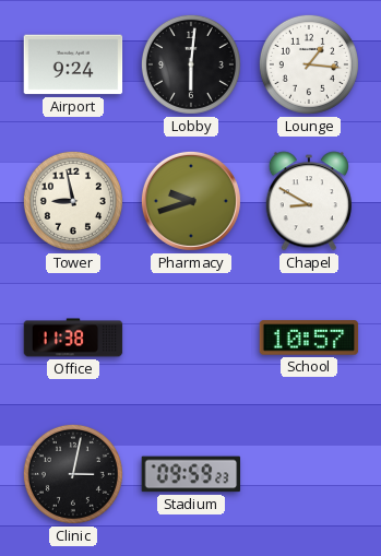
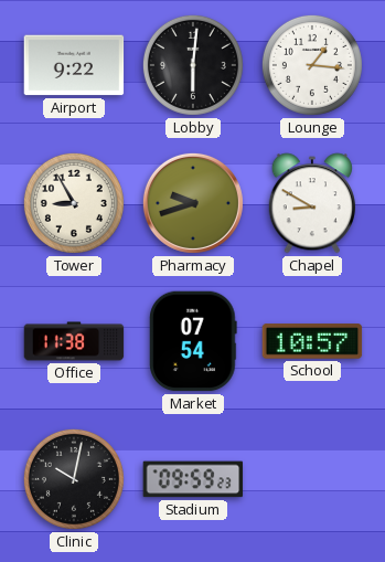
Airport: 9:24 -> 9:22
Tower: 8:58 -> 8:55
Market: none -> 07:54
Clinic: 3:02 -> 10:02
